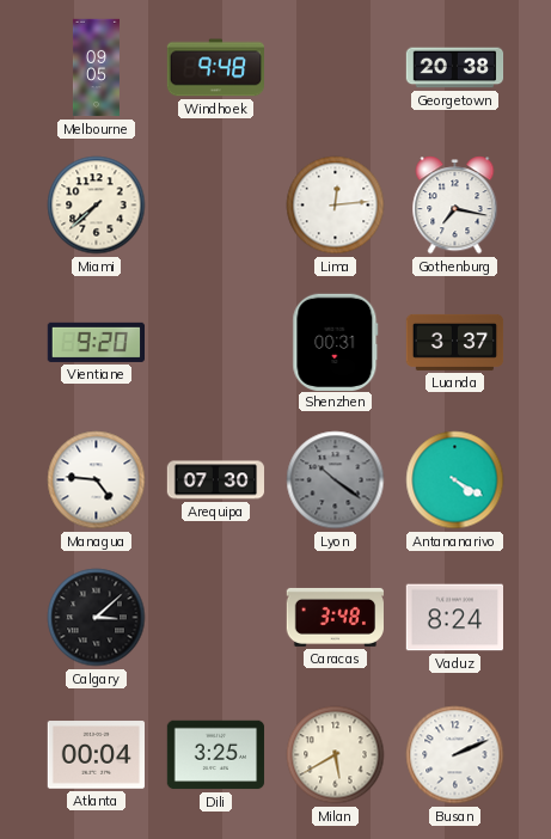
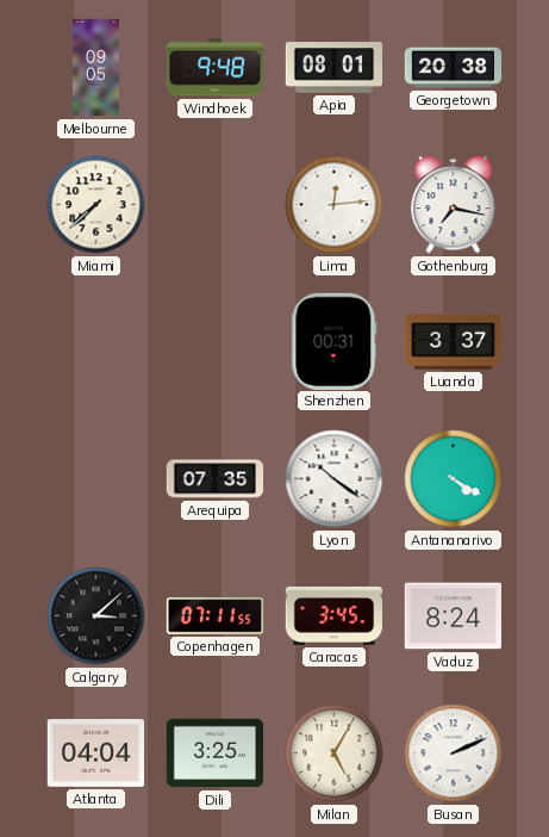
Apia: none -> 08:01
Vientiane: 9:20 -> none
Managua: 4:46 -> none
Arequipa: 07:30 -> 07:35
Lyon dial: grey -> white
Copenhagen: none -> 07:11
Caracas: 3:48 -> 3:45
Atlanta: 00:04 -> 04:04
Milan: 5:40 -> 5:05
